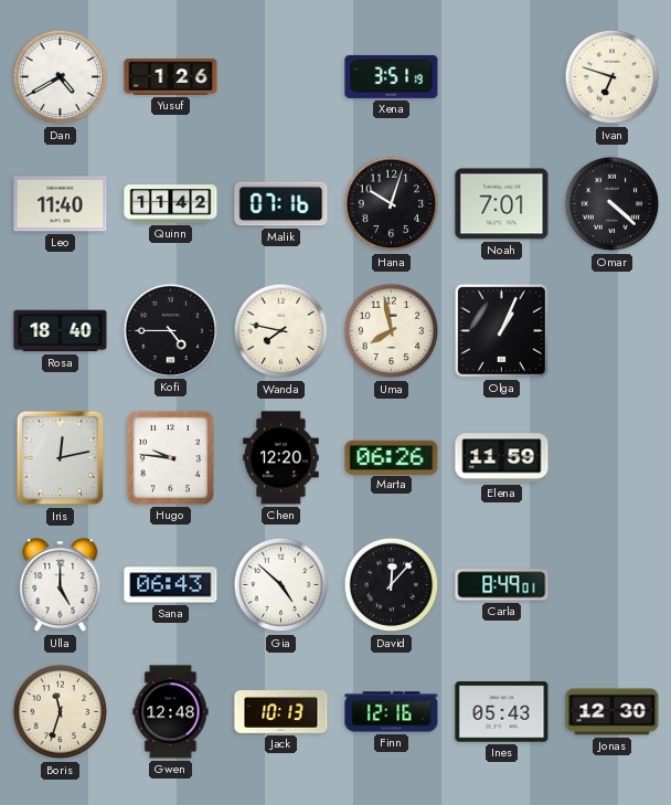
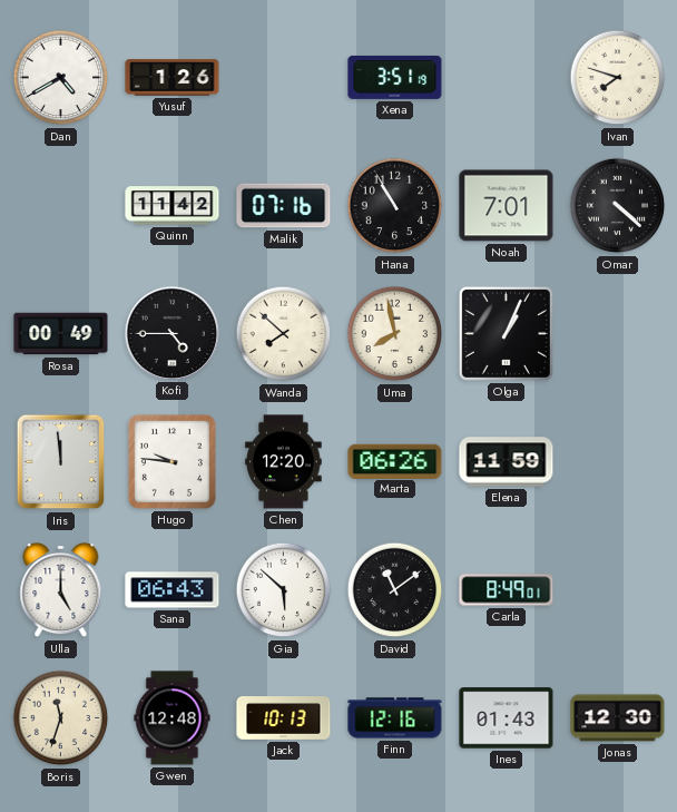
Ivan: 6:48 -> 7:48
Leo: 11:40 -> none
Hana: 10:03 -> 10:55
Rosa: 18:40 -> 00:49
Wanda: 7:47 -> 7:52
Iris: 12:13 -> 11:59
Gia: 4:52 -> 5:52
David: 12:07 -> 11:09
Ines: 05:43 -> 01:43
